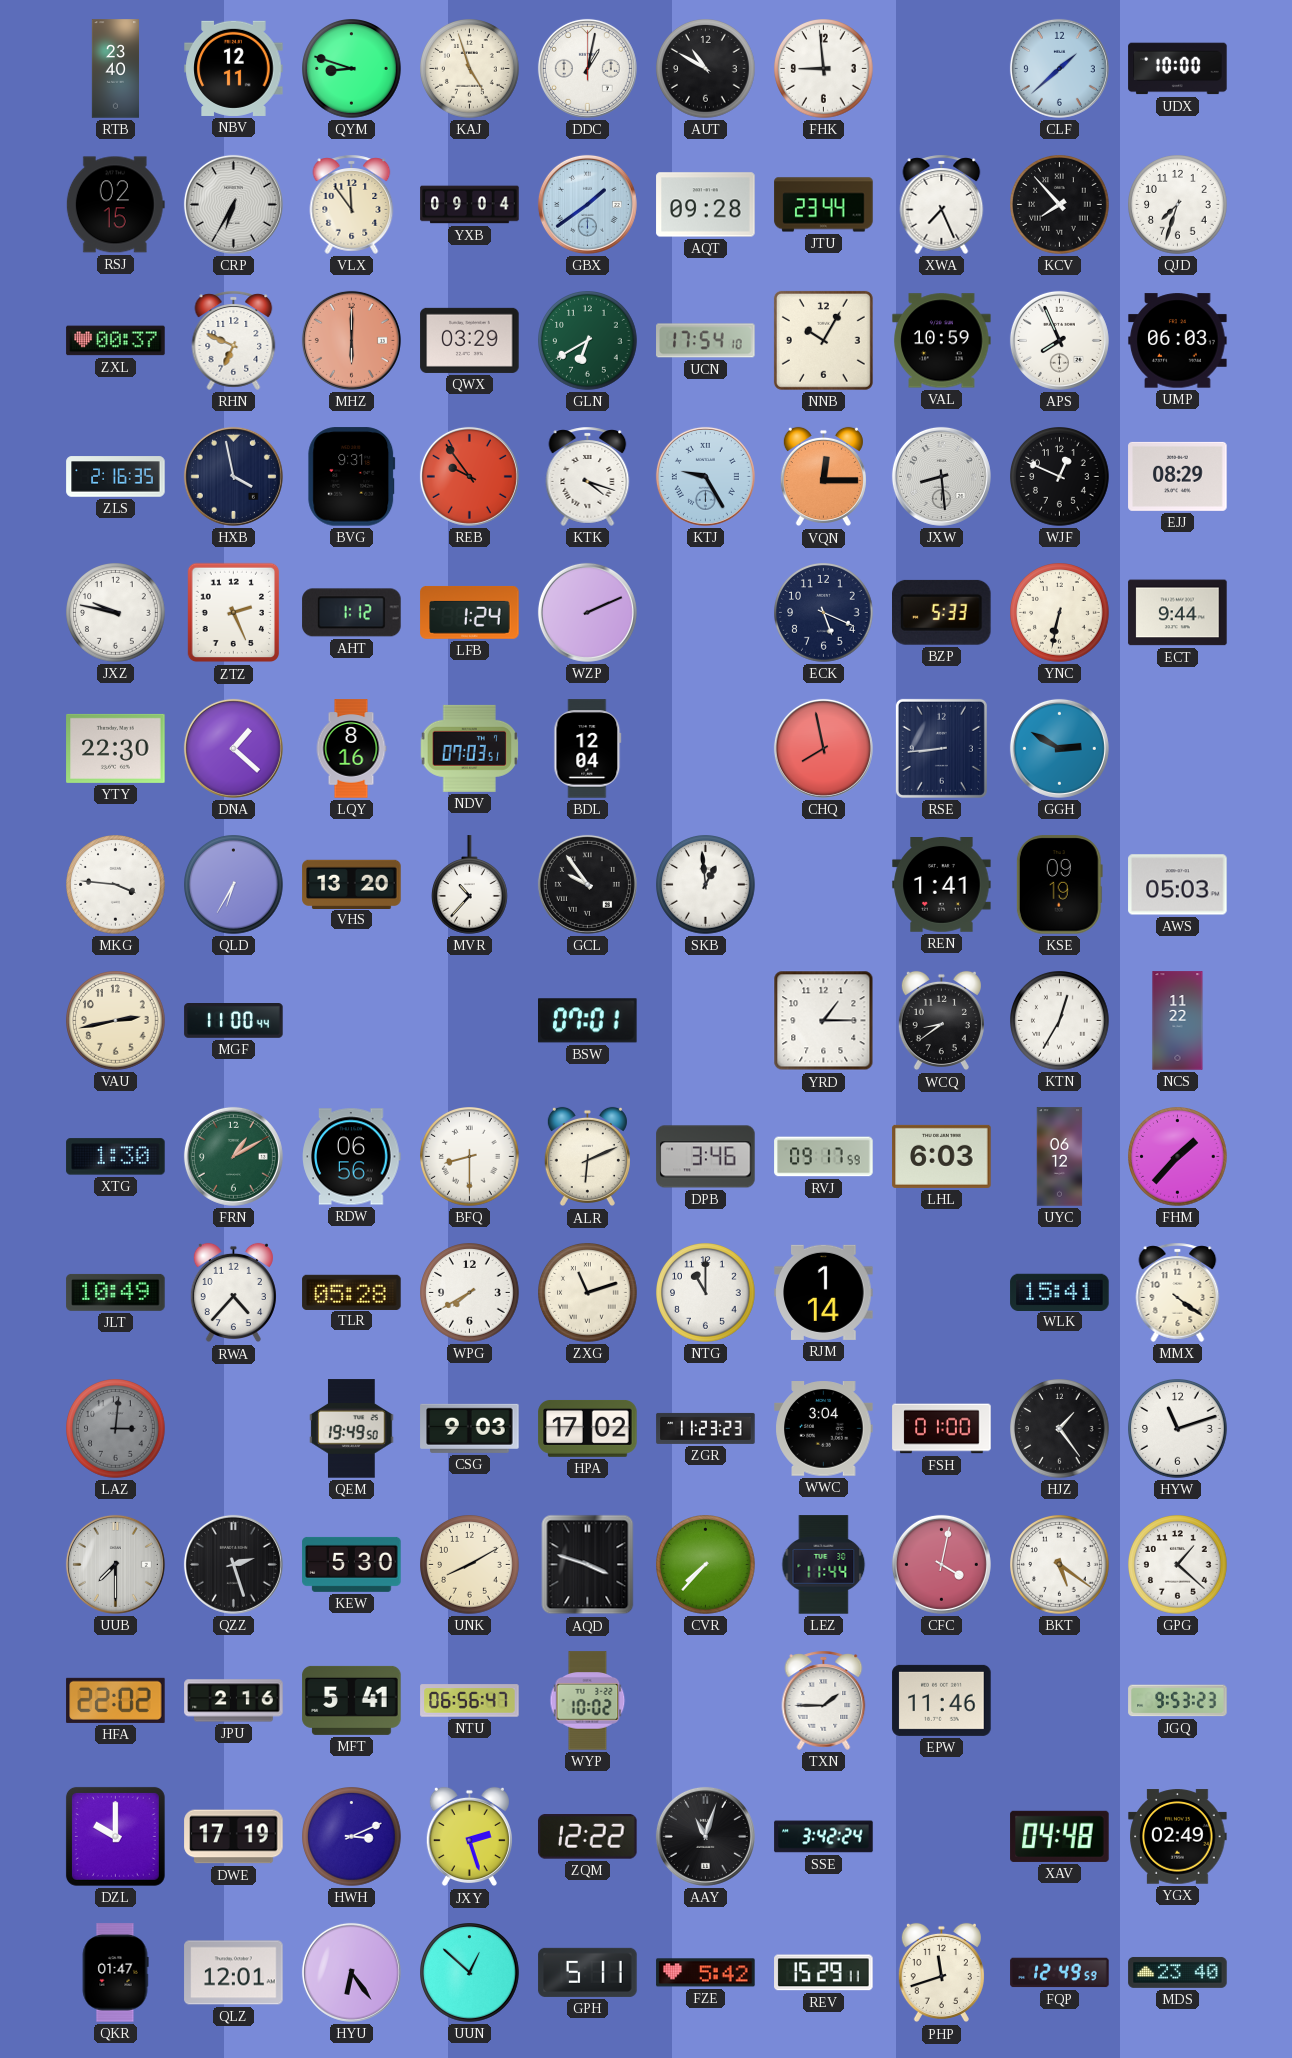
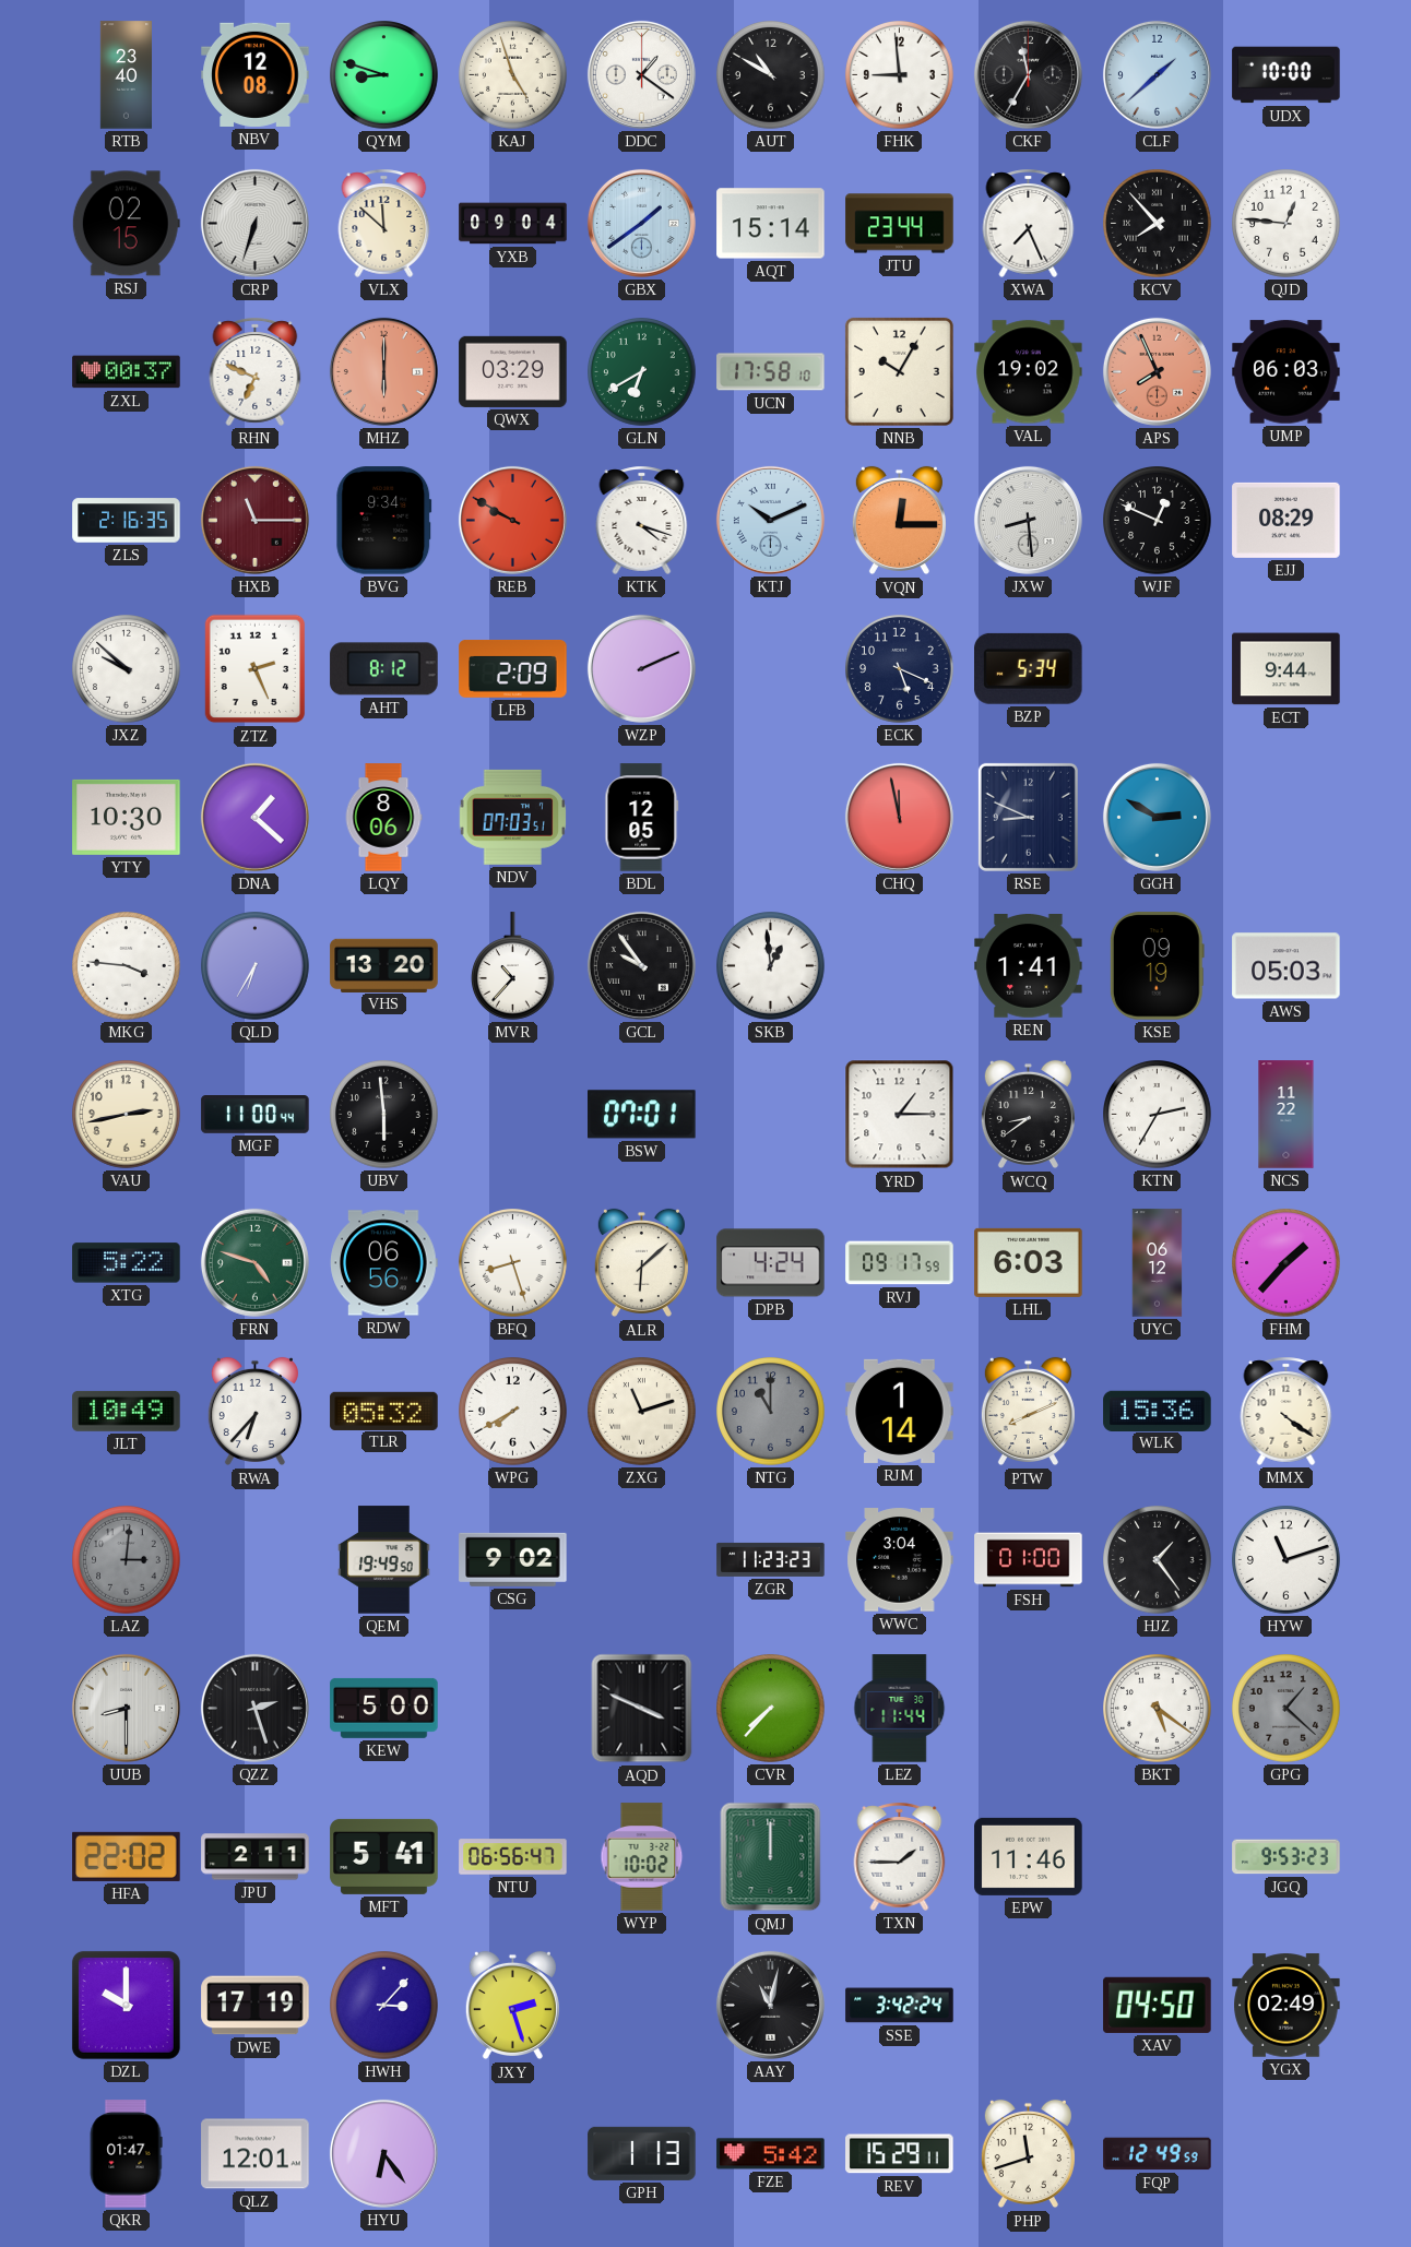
NBV: 12:11 -> 12:08
DDC: 1:02 -> 1:21
CKF: none -> 11:35
CRP: 6:35 -> 6:33
VLX: 11:54 -> 11:52
AQT: 09:28 -> 15:14
QJD: 7:33 -> 12:46
UCN: 17:54 -> 17:58
VAL: 10:59 -> 19:02
APS dial: white -> salmon
HXB: 3:58 -> 11:15
HXB dial: navy -> burgundy
BVG: 9:31 -> 9:34
REB: 9:54 -> 9:50
KTJ: 9:25 -> 10:11
JXZ: 9:47 -> 9:52
AHT: 1:12 -> 8:12
LFB: 1:24 -> 2:09
BZP: 5:33 -> 5:34
YNC: 6:32 -> none
YTY: 22:30 -> 10:30
LQY: 8:16 -> 8:06
BDL: 12:04 -> 12:05
CHQ: 7:58 -> 11:58
RSE: 8:44 -> 8:49
UBV: none -> 5:59
KTN: 12:35 -> 2:35
XTG: 1:30 -> 5:22
FRN: 1:10 -> 4:48
BFQ: 8:30 -> 8:27
ALR: 6:11 -> 6:08
DPB: 3:46 -> 4:24
RWA: 4:37 -> 6:37
TLR: 05:28 -> 05:32
NTG dial: white -> grey
PTW: none -> 8:11
WLK: 15:41 -> 15:36
CSG: 9:03 -> 9:02
HPA: 17:02 -> none
UUB: 7:30 -> 8:30
KEW: 5:30 -> 5:00
UNK: 8:10 -> none
AQD: 3:48 -> 3:49
CFC: 4:02 -> none
GPG dial: white -> grey
JPU: 2:16 -> 2:11
QMJ: none -> 12:00
HWH: 3:11 -> 3:07
ZQM: 12:22 -> none
AAY: 11:03 -> 11:02
XAV: 04:48 -> 04:50
UUN: 12:52 -> none
GPH: 5:11 -> 1:13
MDS: 23:40 -> none
